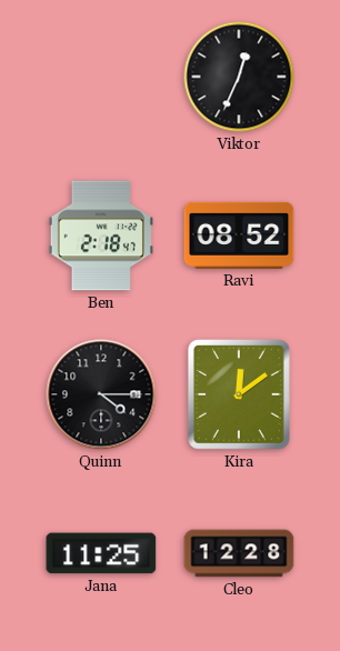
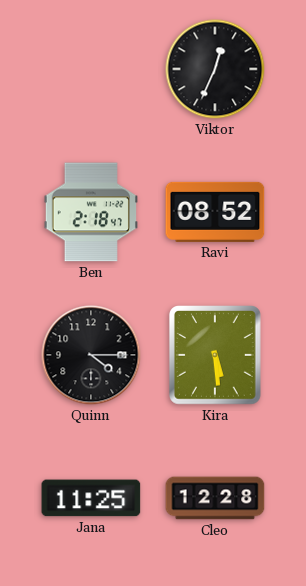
Kira: 12:09 -> 5:29
